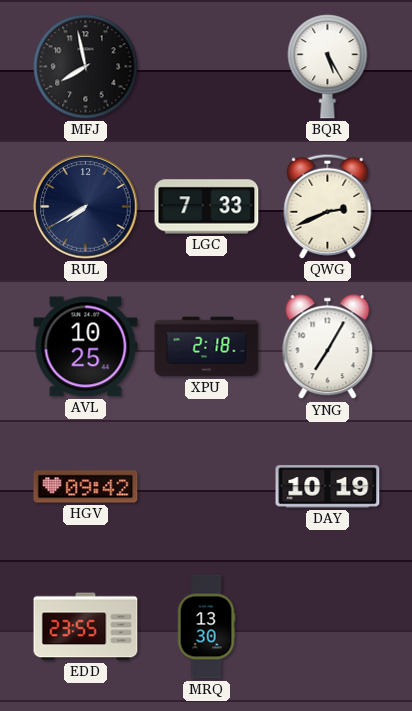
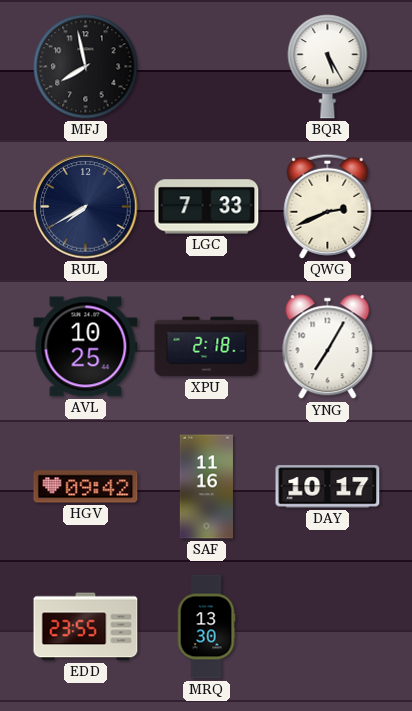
SAF: none -> 11:16
DAY: 10:19 -> 10:17
